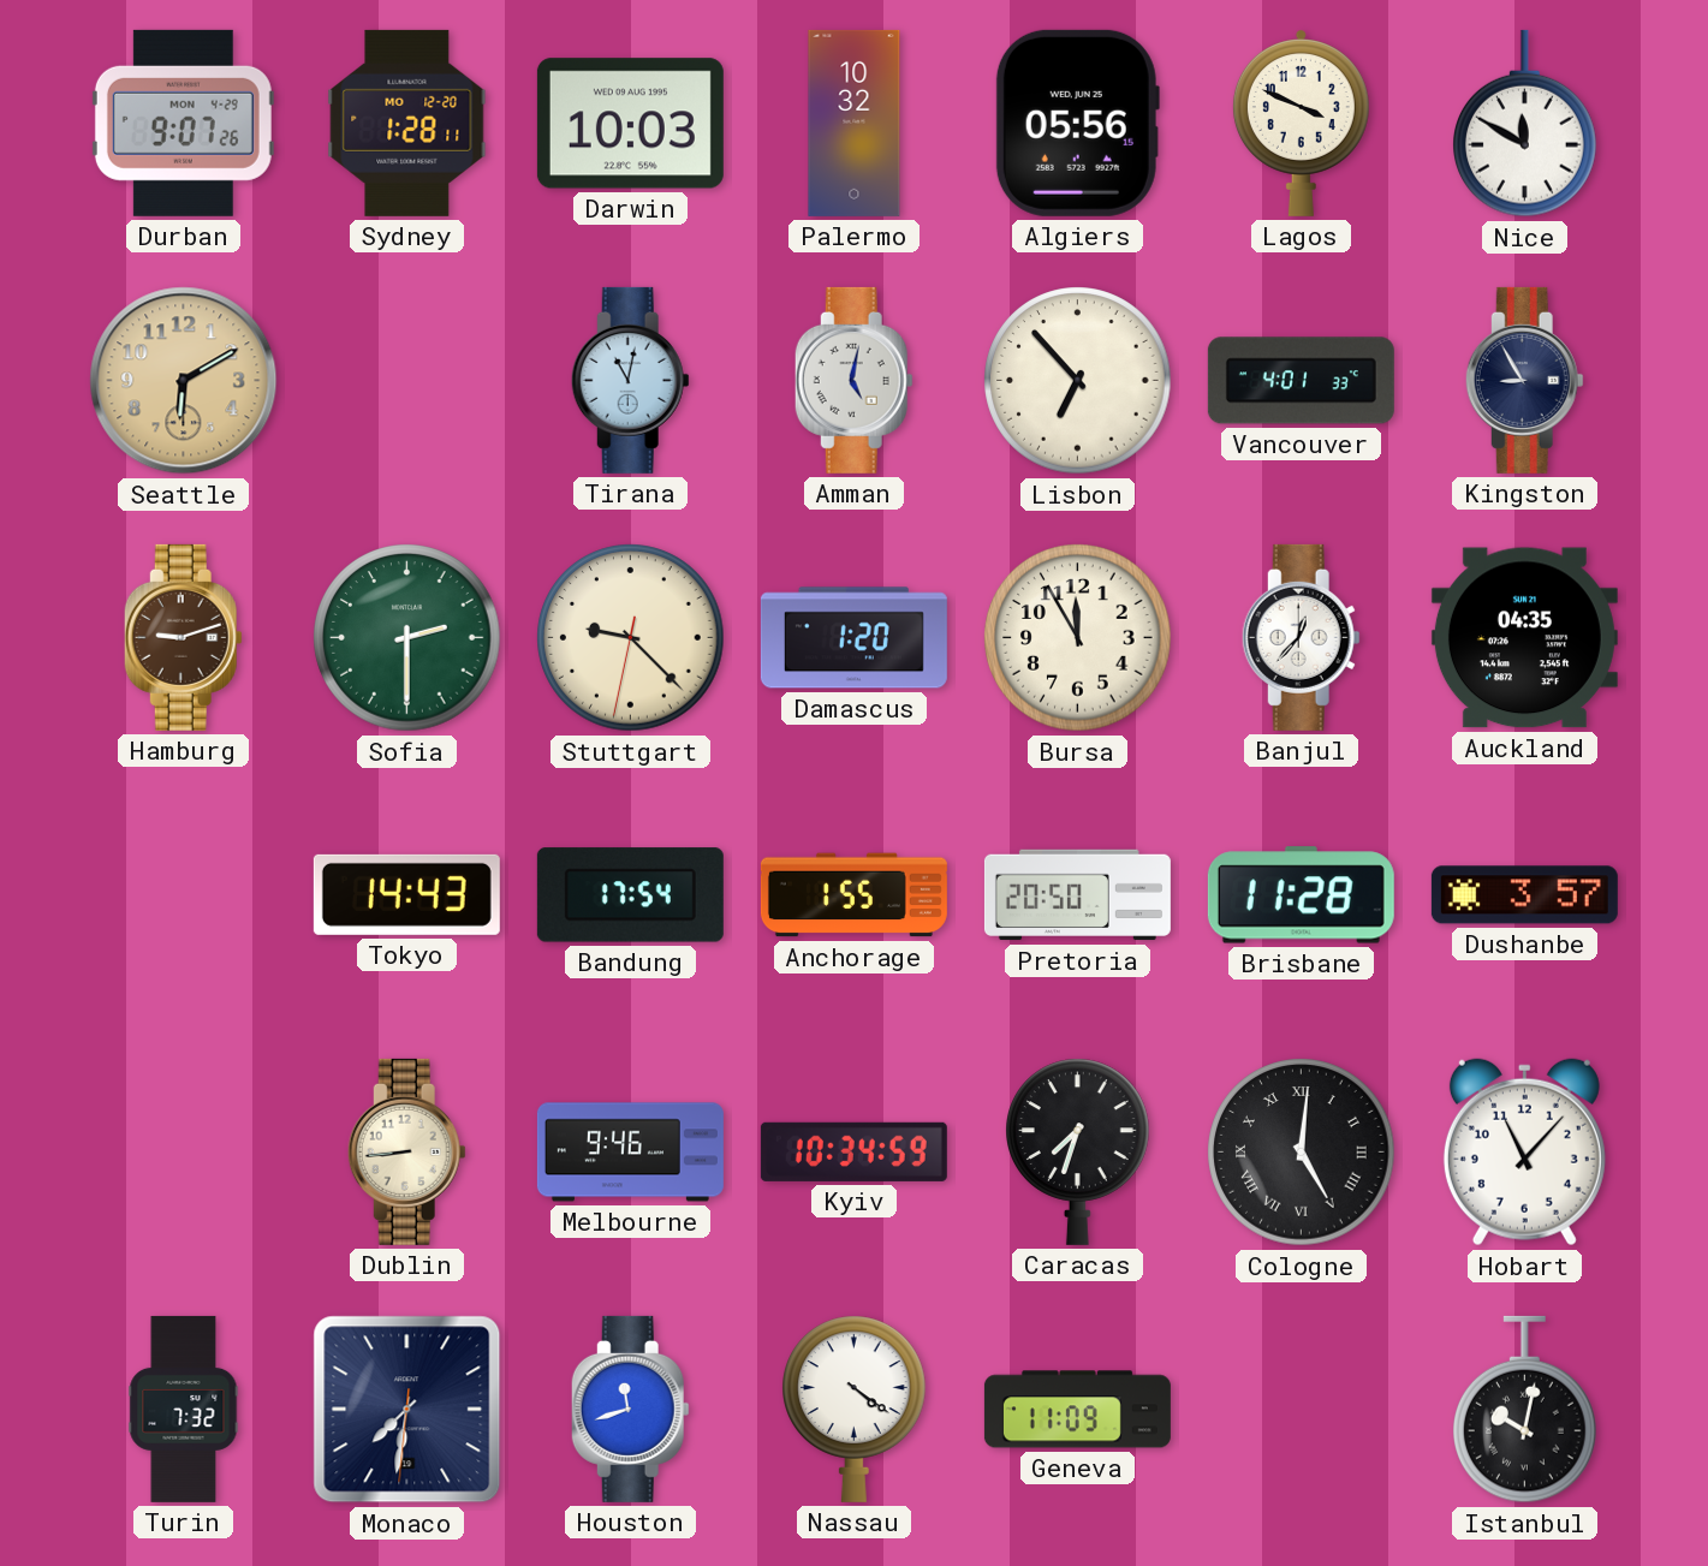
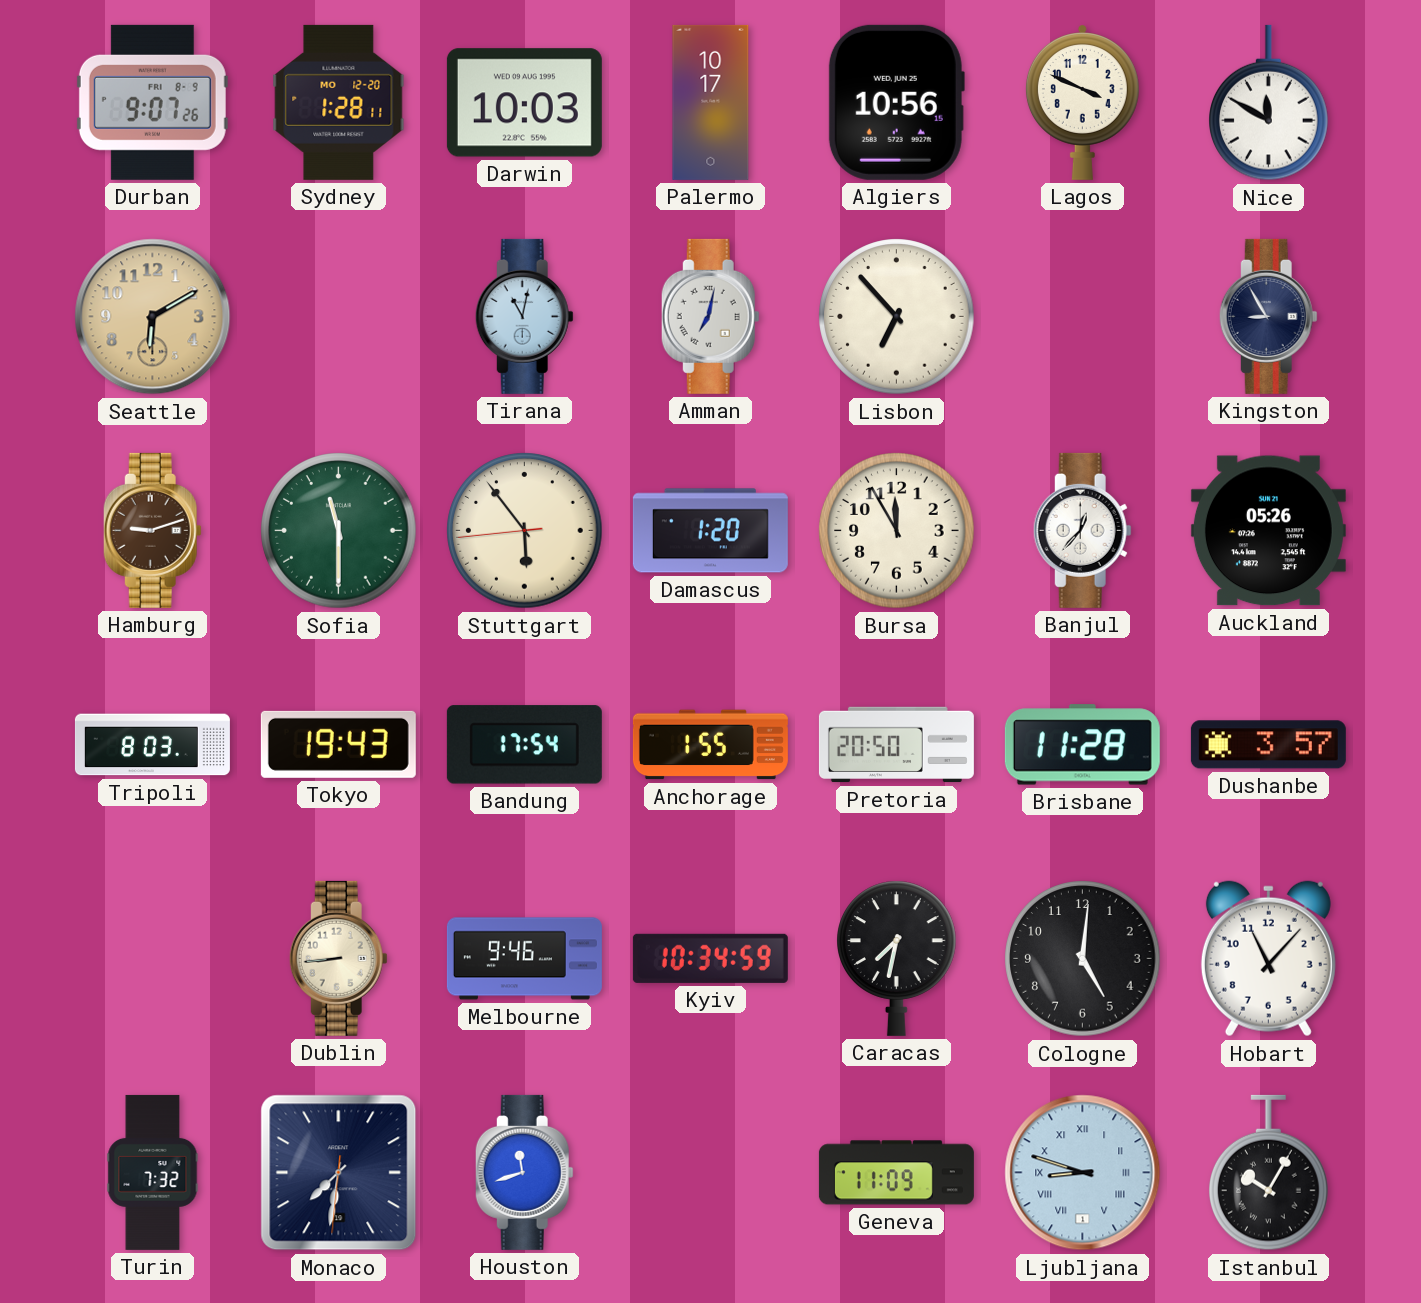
Durban date: MON 4-29 -> FRI 8-9
Palermo: 10:32 -> 10:17
Algiers: 05:56 -> 10:56
Amman: 5:02 -> 7:02
Vancouver: 4:01 -> none
Sofia: 2:30 -> 11:30
Stuttgart: 9:22 -> 5:53
Auckland: 04:35 -> 05:26
Tripoli: none -> 8:03
Tokyo: 14:43 -> 19:43
Caracas: 7:33 -> 7:32
Cologne numerals: Roman -> Arabic
Nassau: 4:21 -> none
Ljubljana: none -> 8:48
Istanbul: 10:02 -> 10:05
